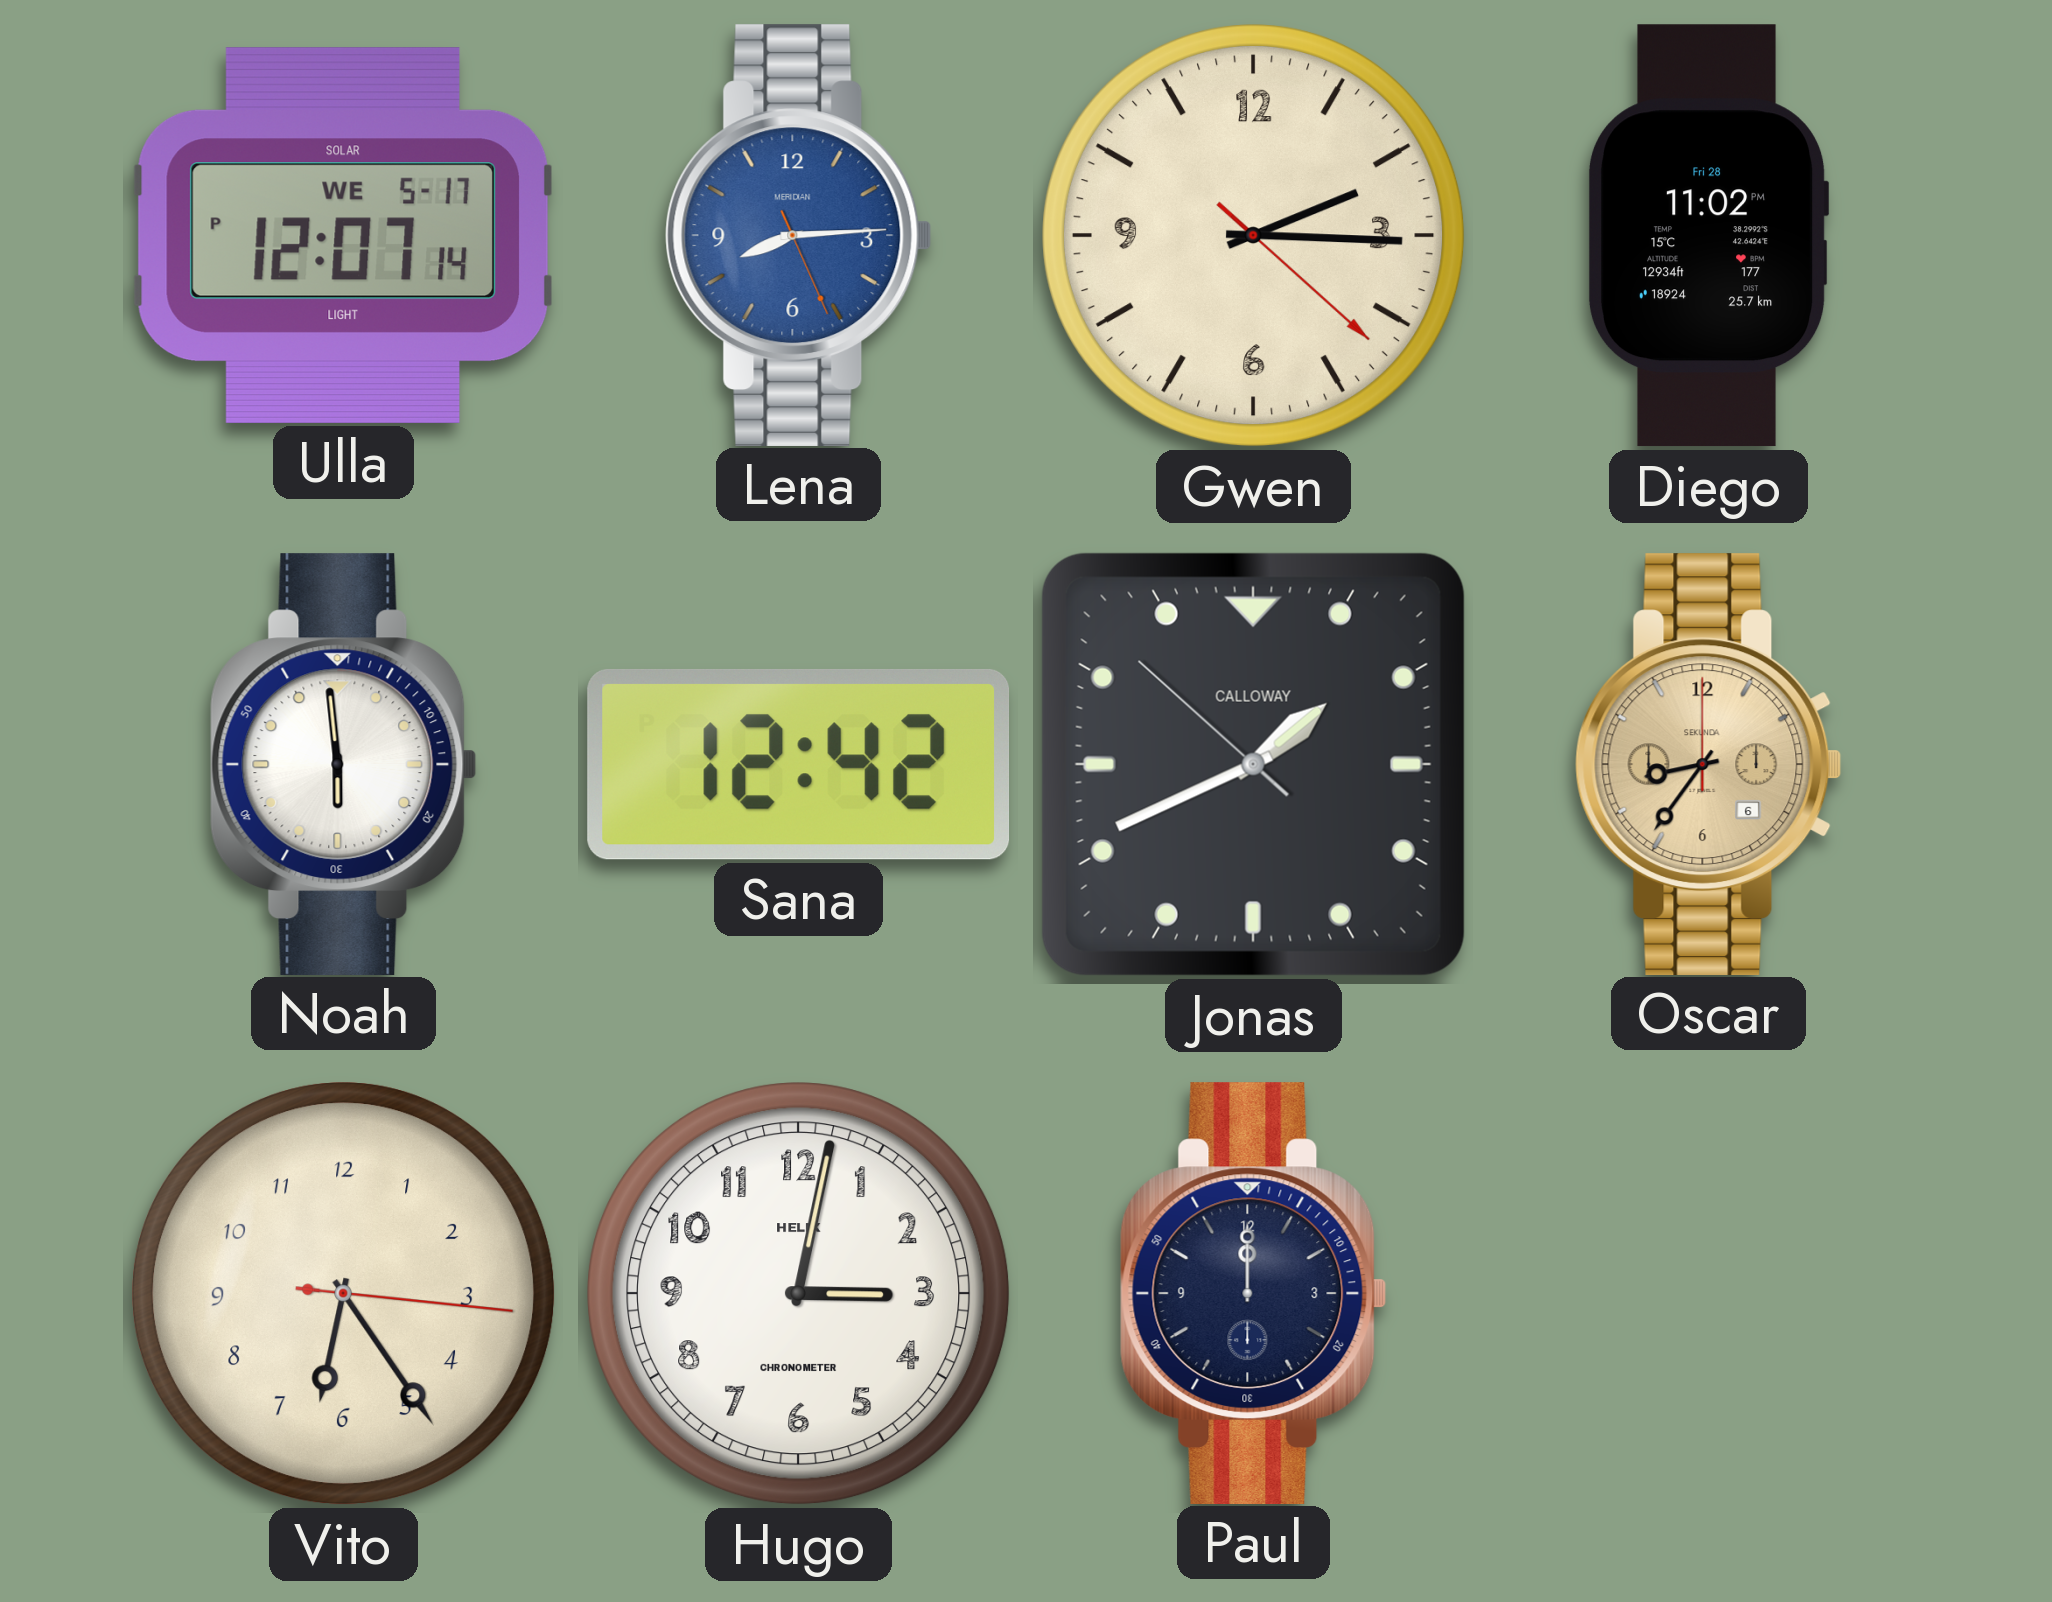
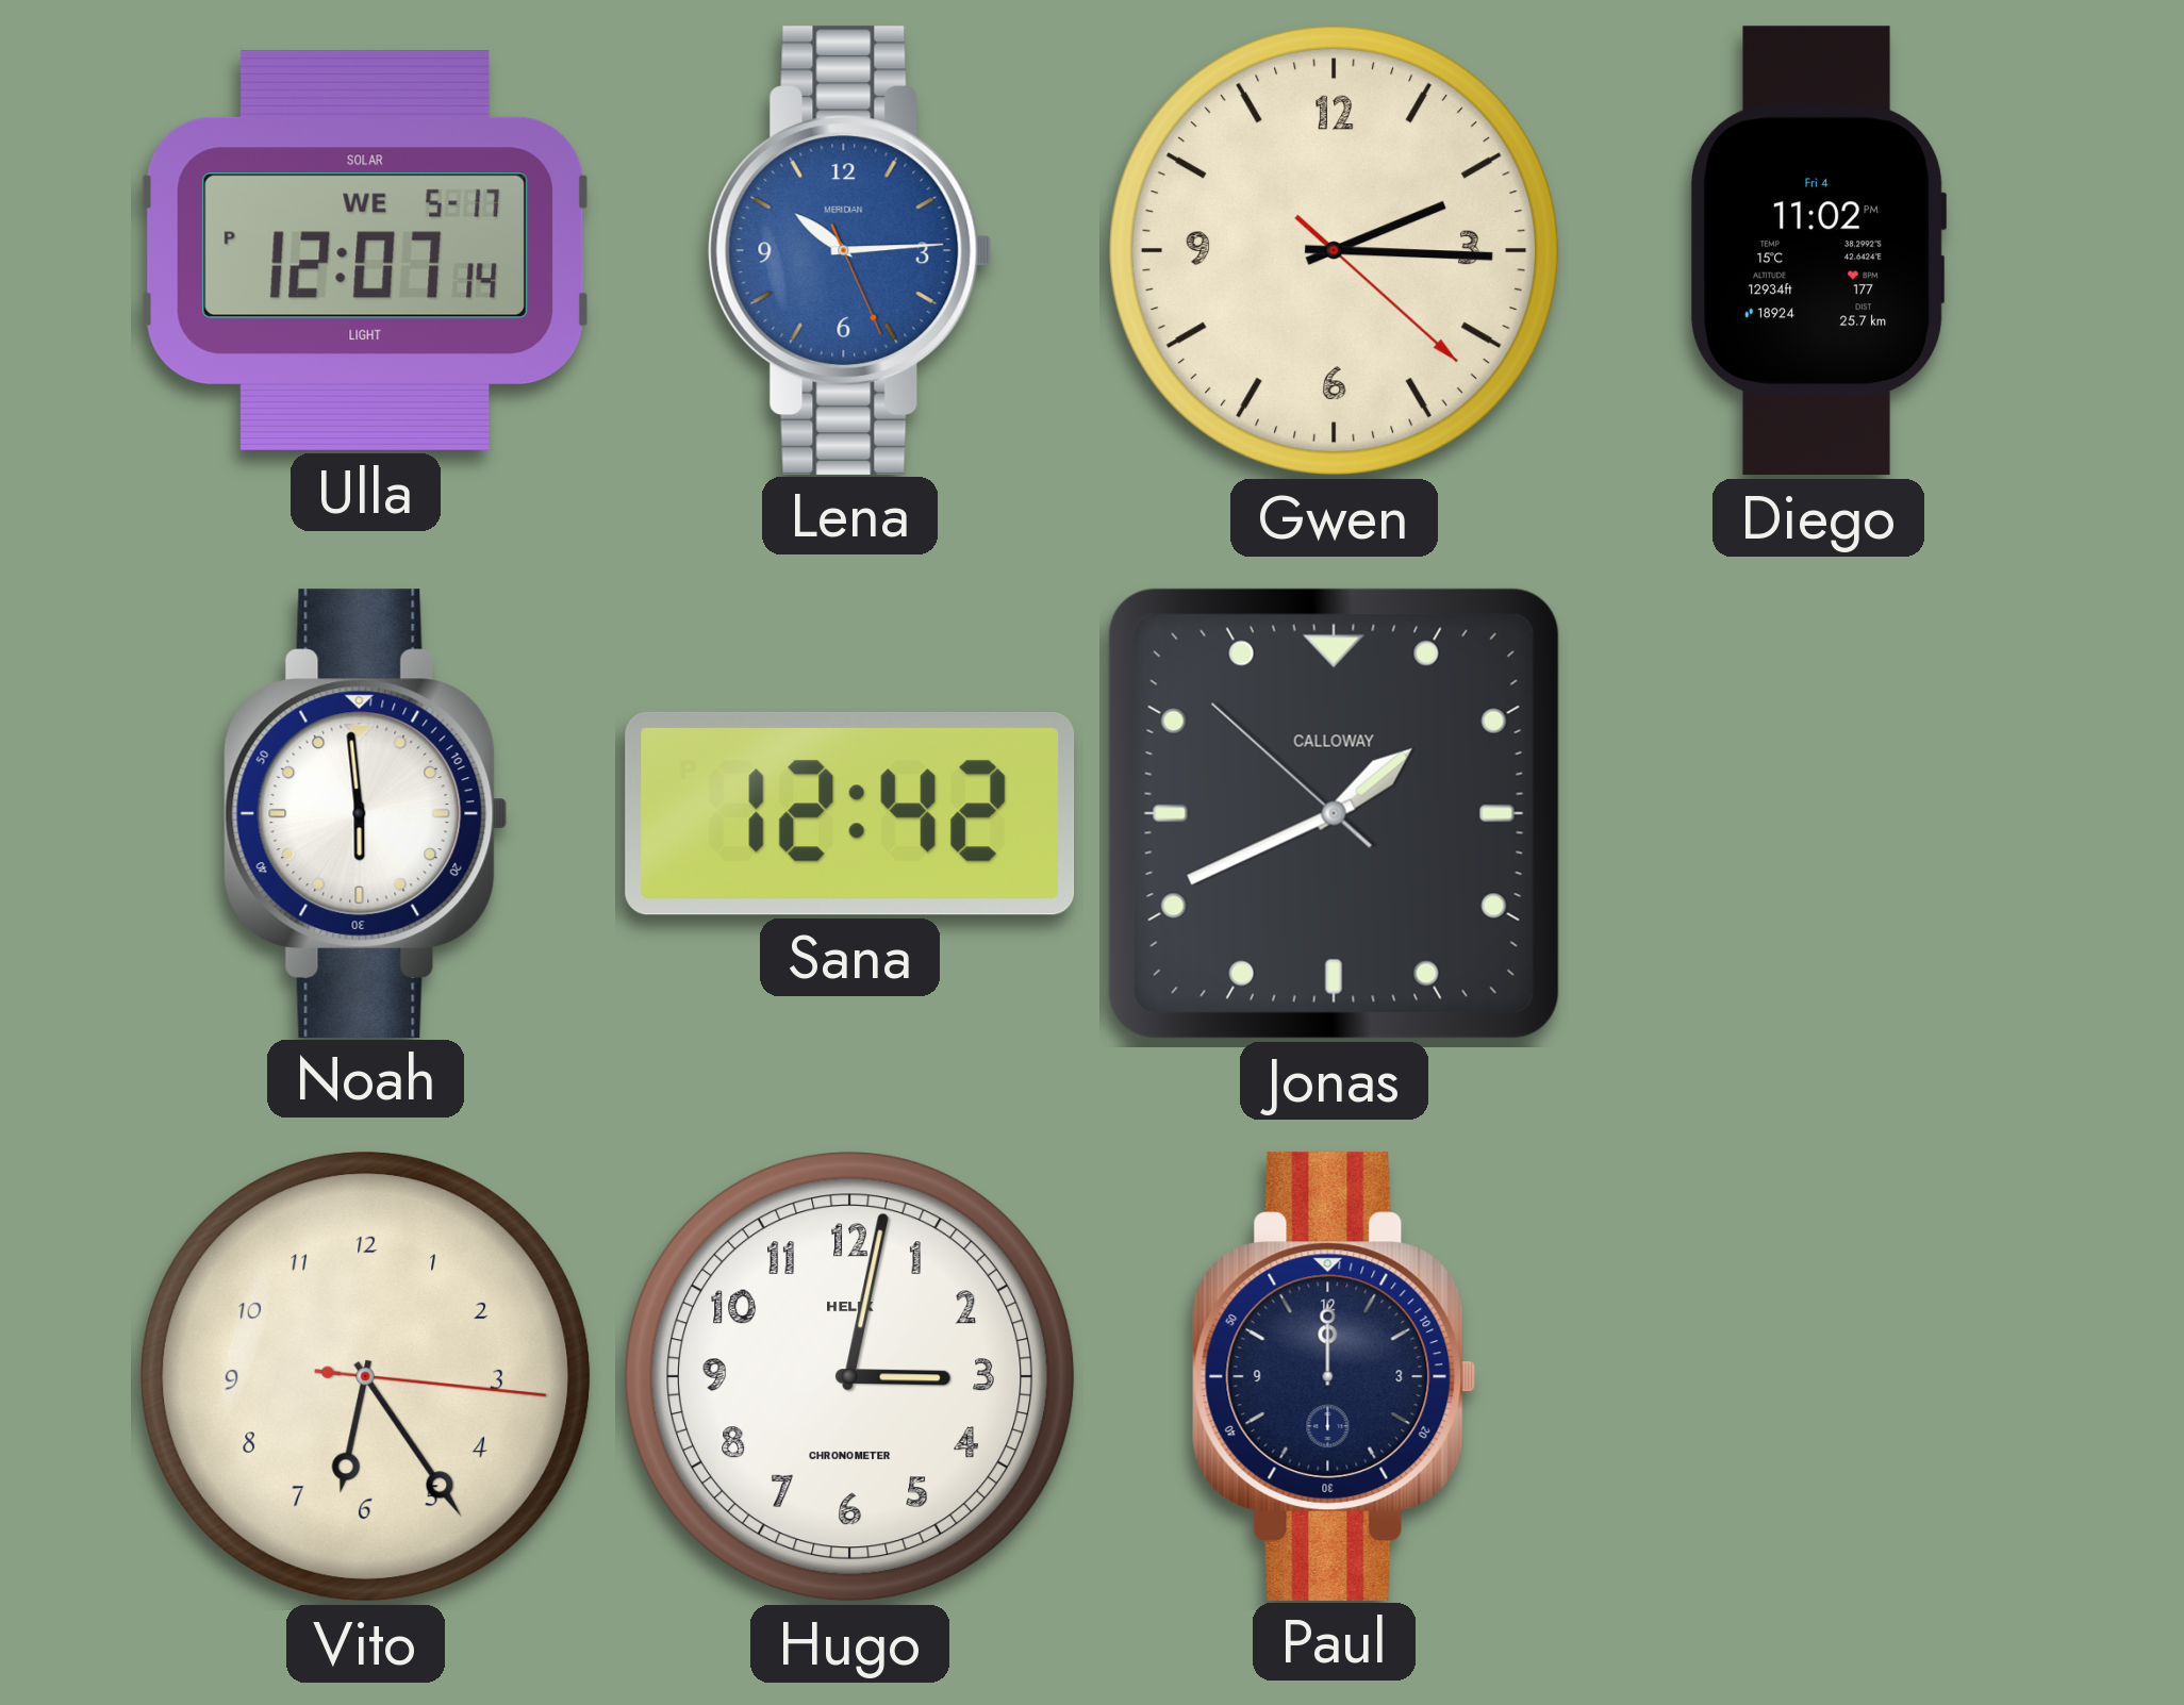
Lena: 8:14 -> 10:14
Diego date: Fri 28 -> Fri 4
Oscar: 8:36 -> none
